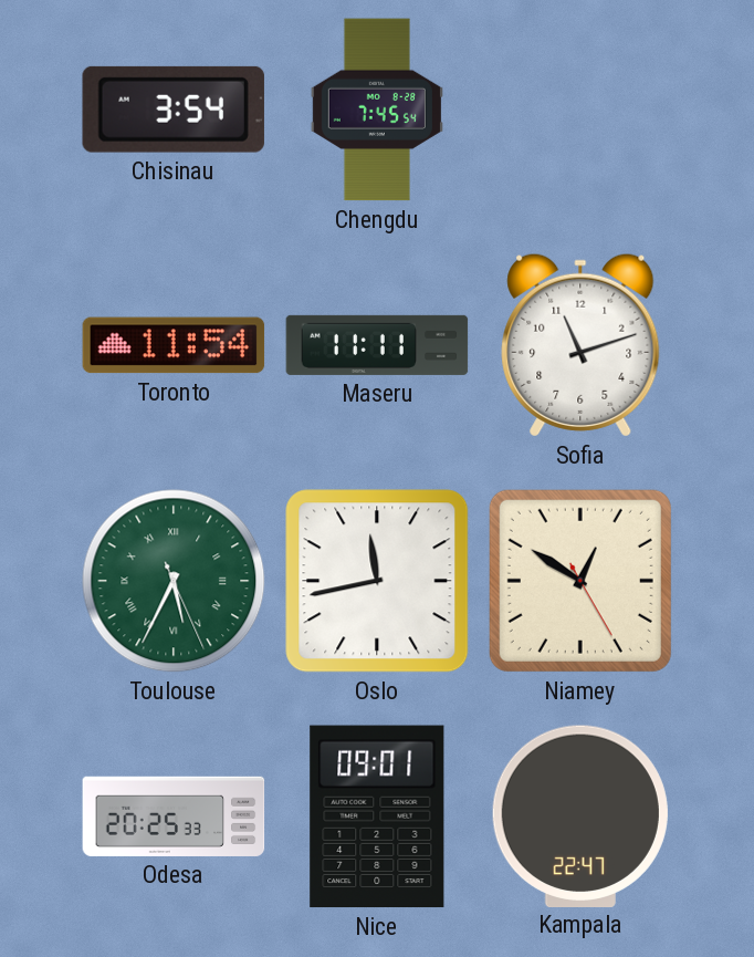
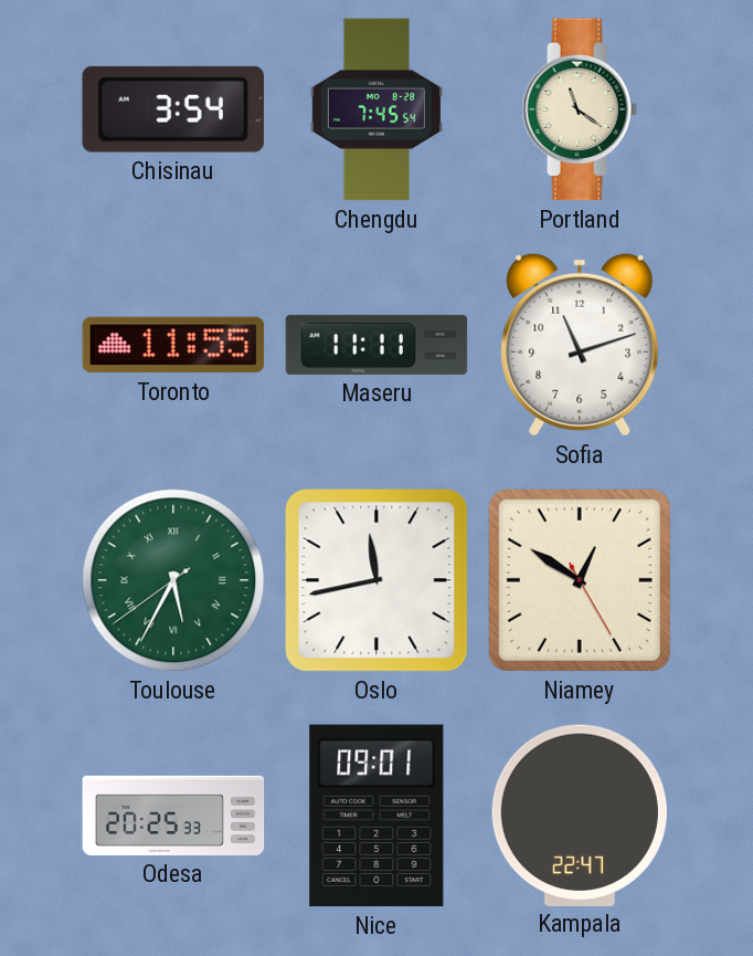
Portland: none -> 11:21
Toronto: 11:54 -> 11:55
Toulouse: 5:34:26 -> 5:34:39
